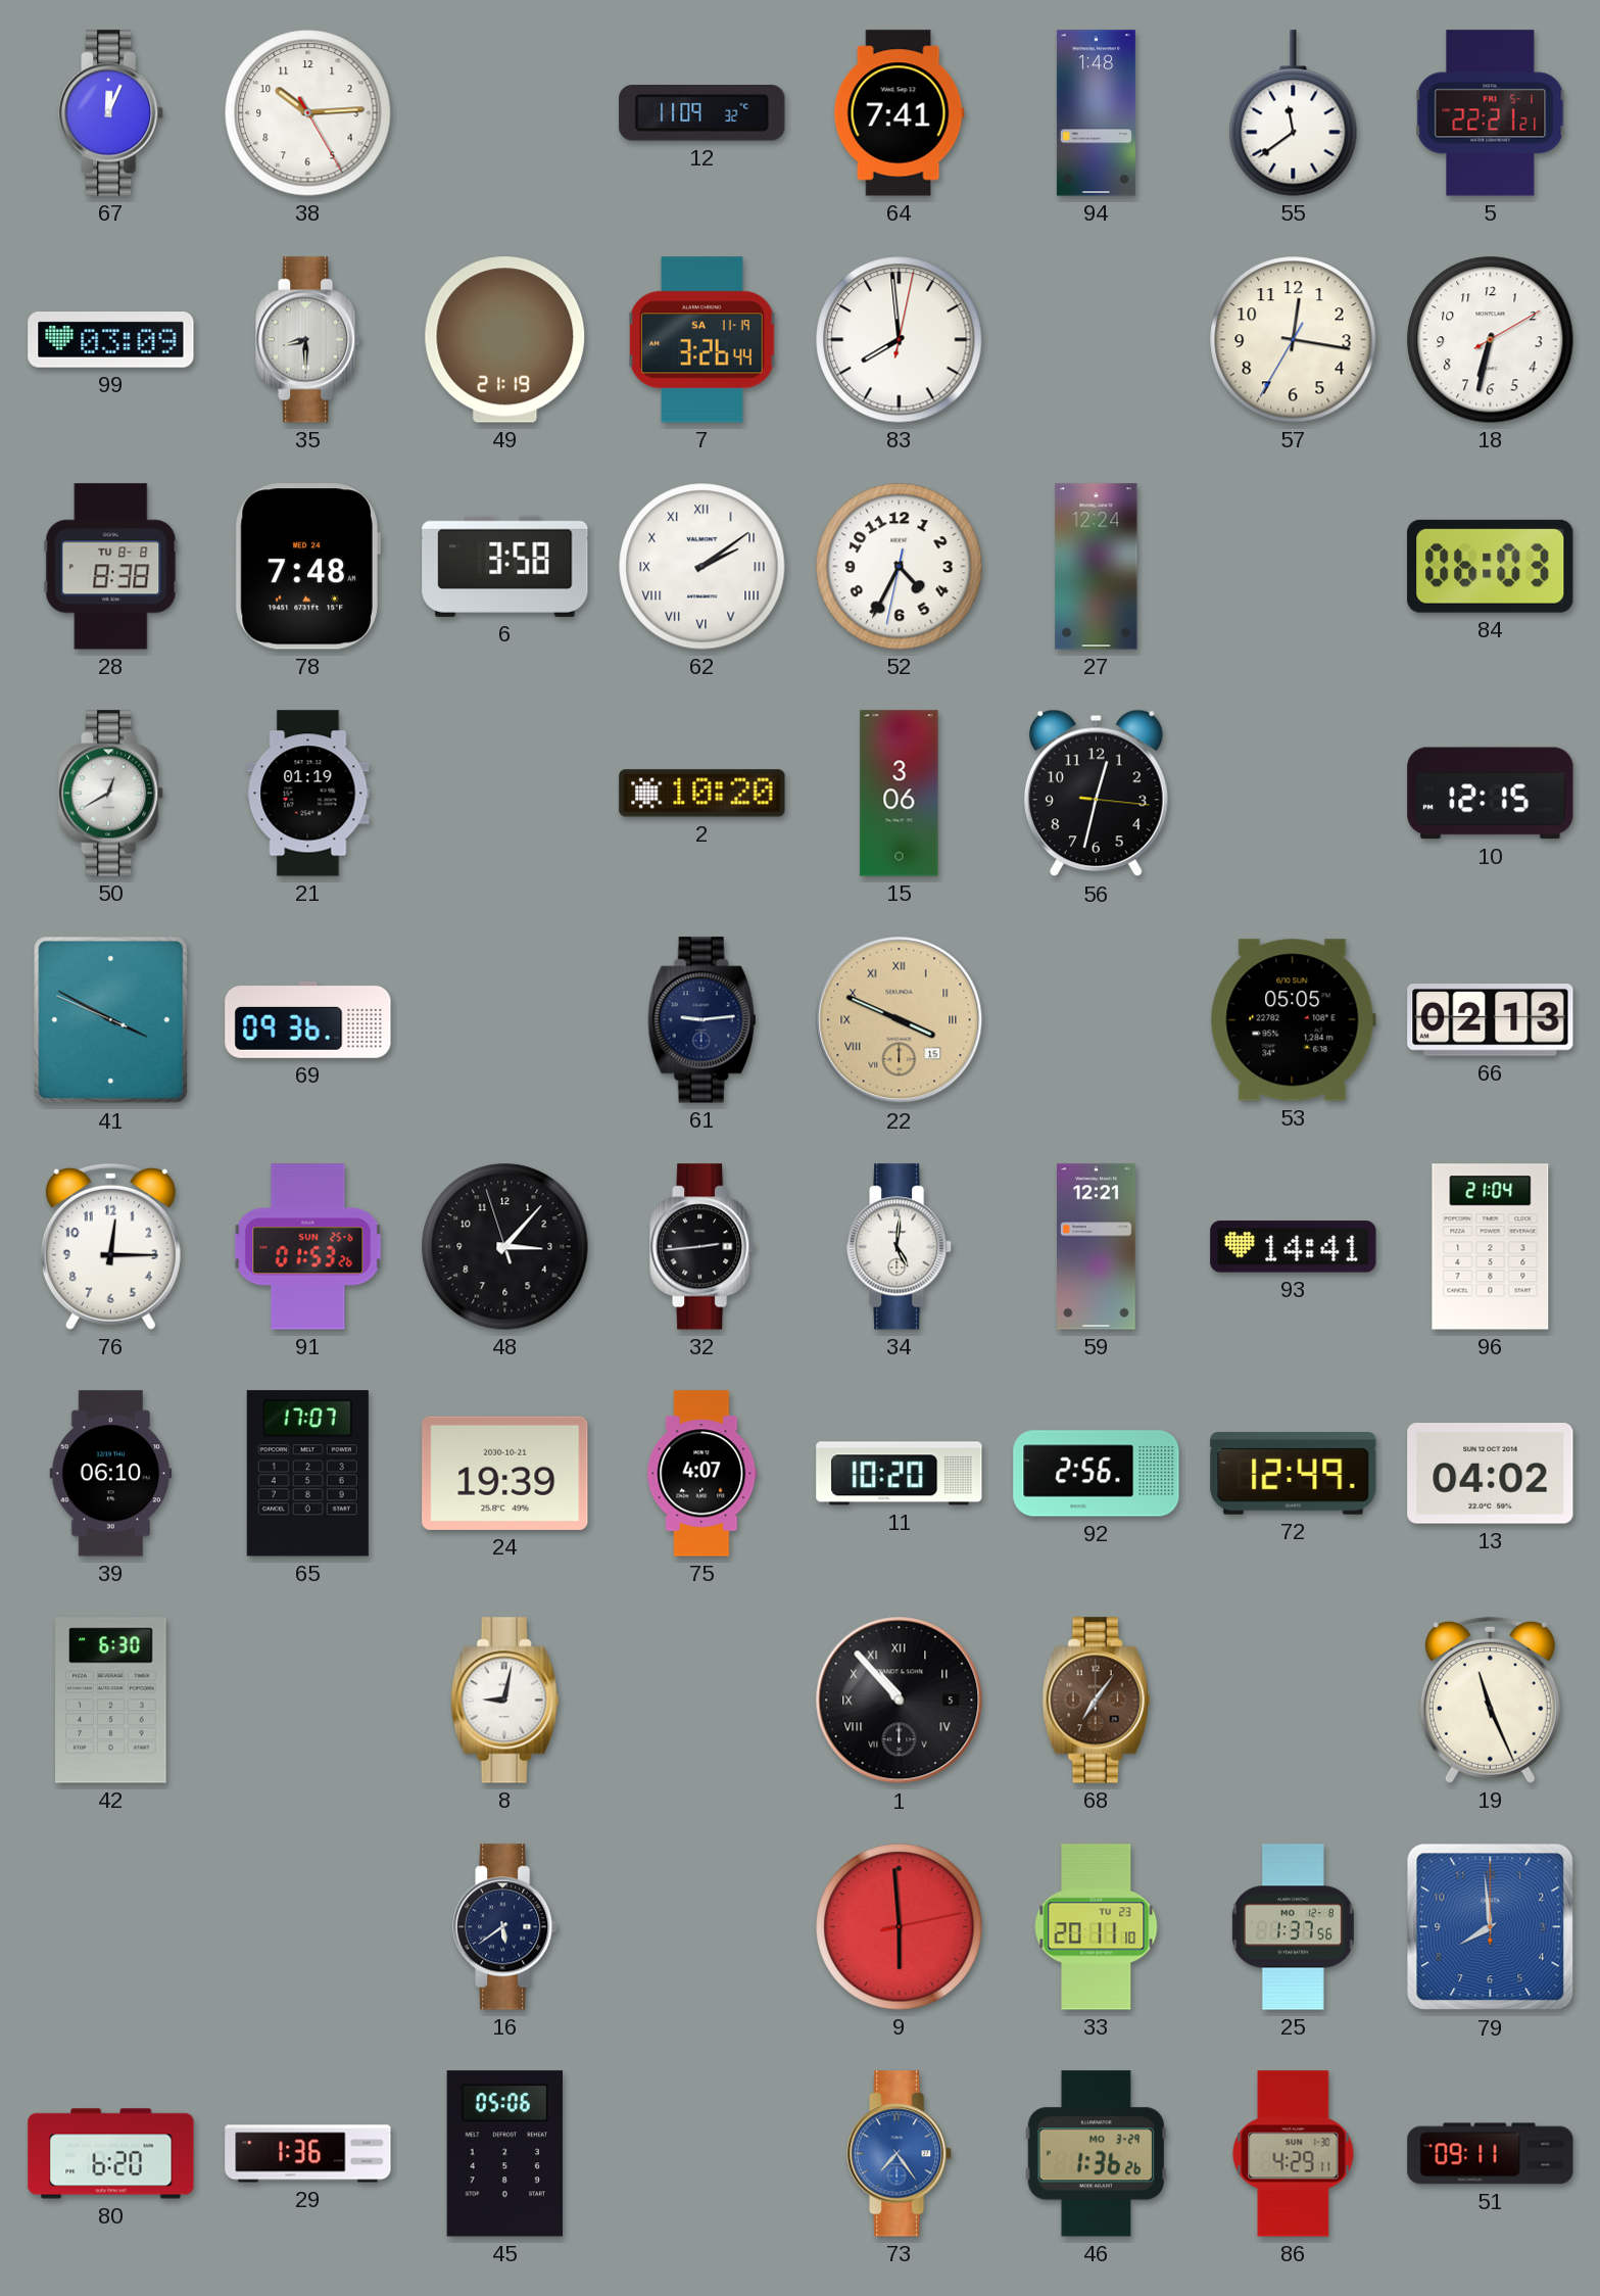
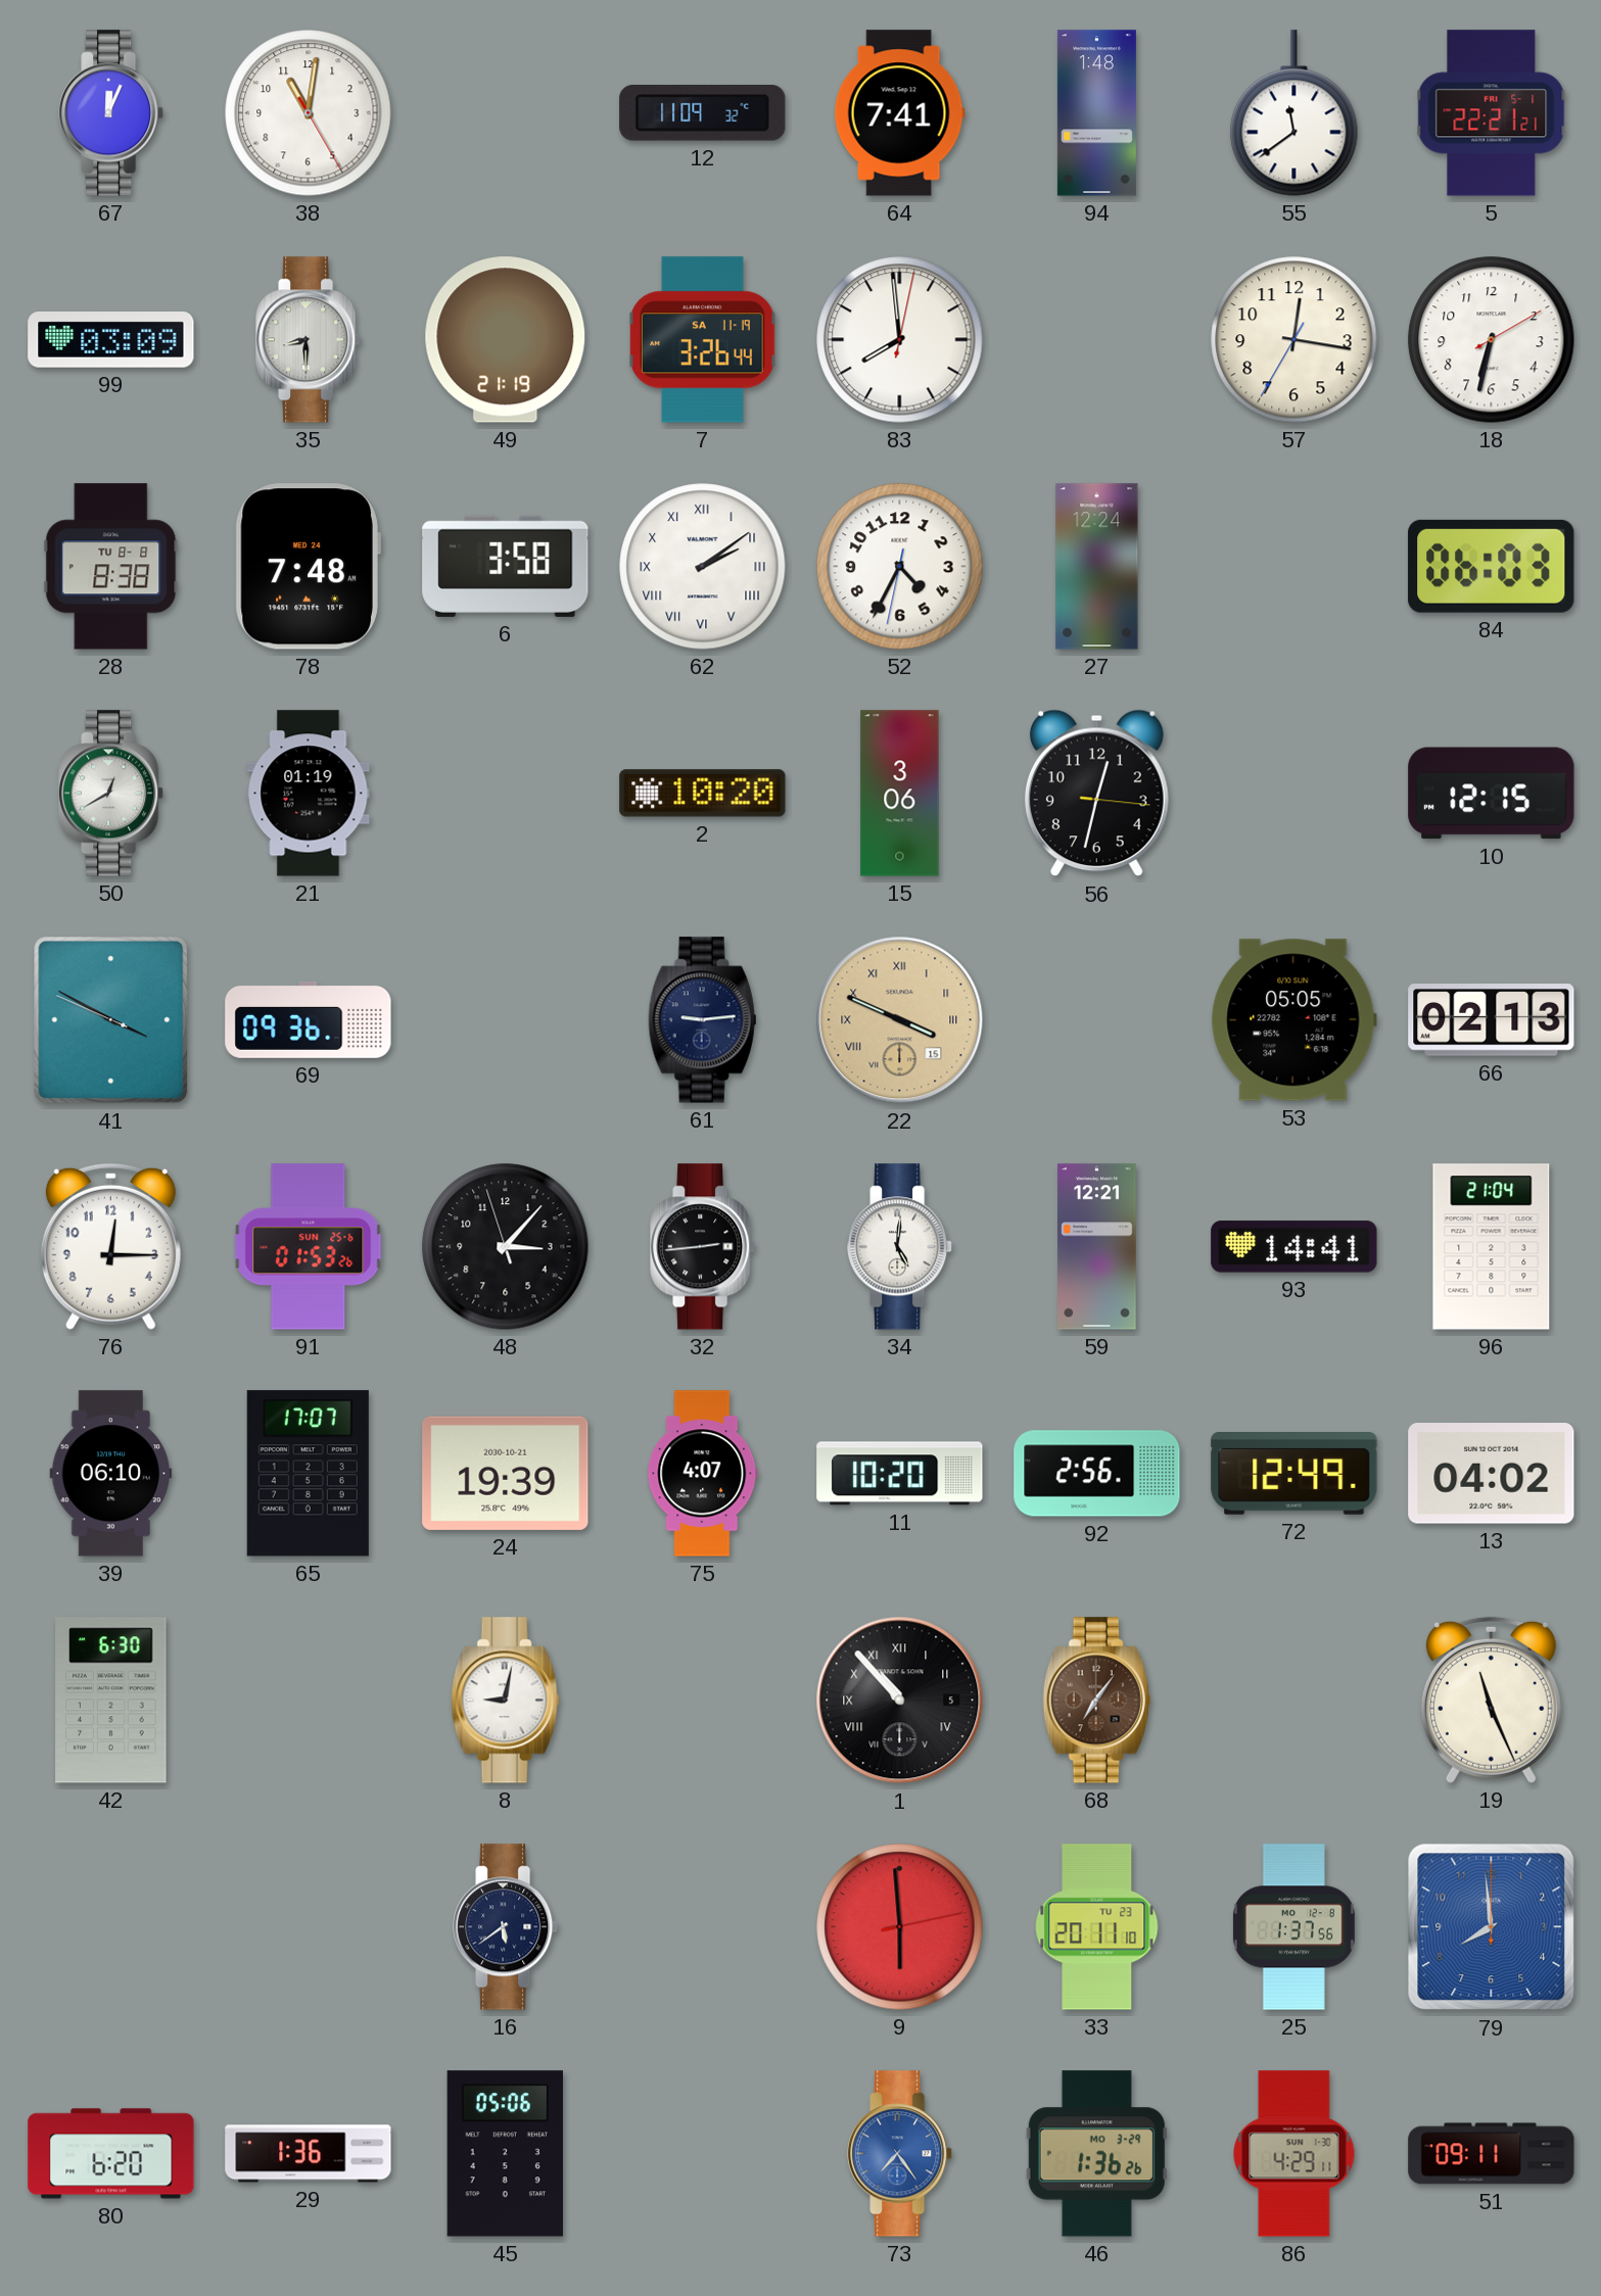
38: 10:14 -> 11:01
